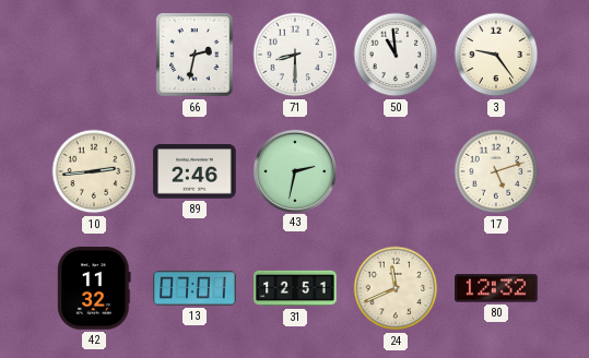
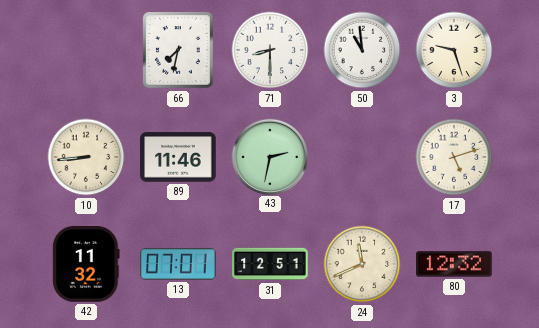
66: 2:32 -> 7:32
3: 9:24 -> 9:27
10: 2:44 -> 8:44
89: 2:46 -> 11:46
